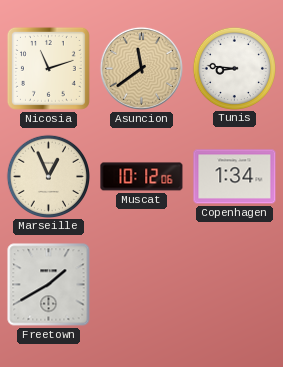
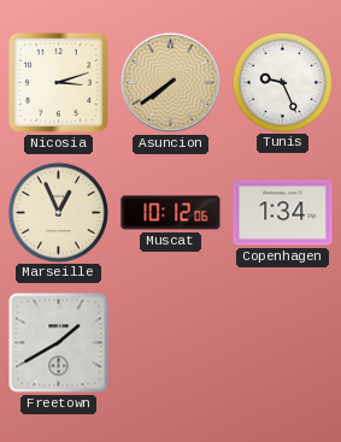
Nicosia: 11:12 -> 3:12
Asuncion: 11:39 -> 7:39
Tunis: 8:46 -> 9:26
